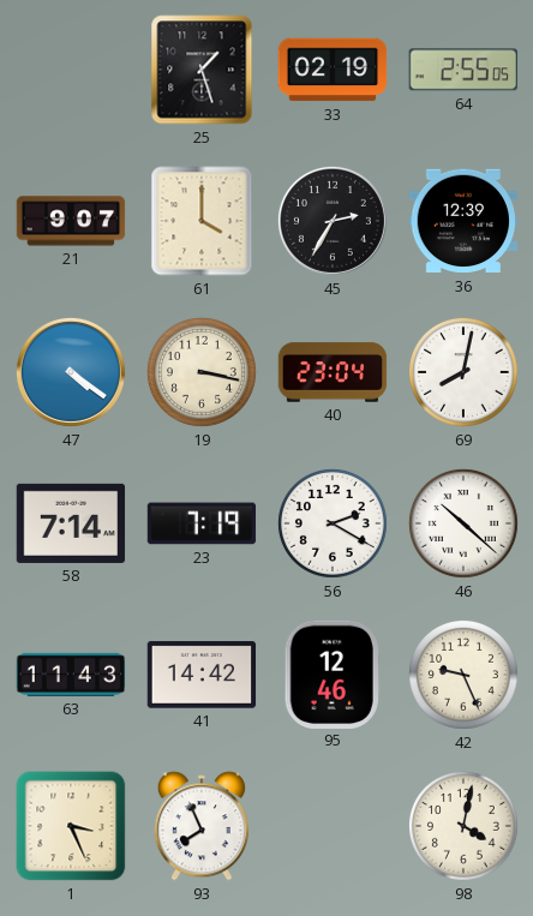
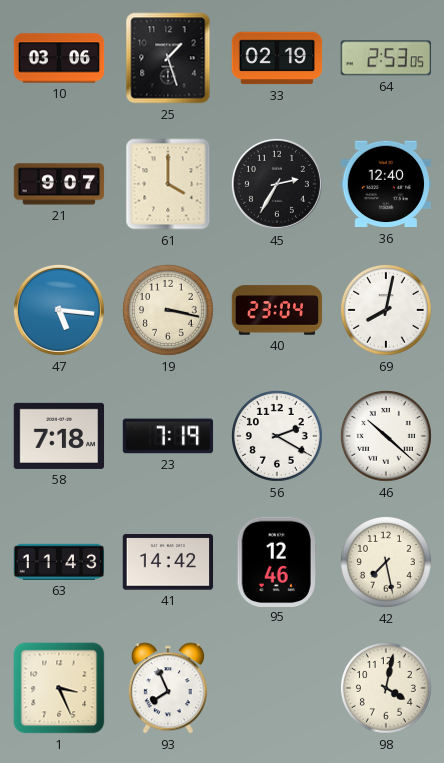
10: none -> 03:06
64: 2:55 -> 2:53
36: 12:39 -> 12:40
47: 4:21 -> 5:16
58: 7:14 -> 7:18
42: 9:26 -> 7:28
